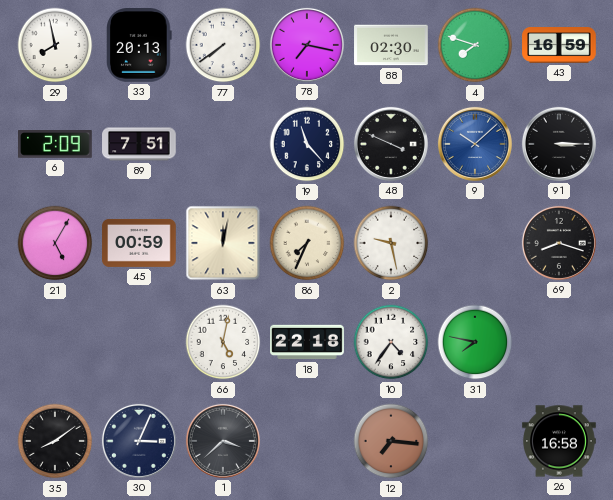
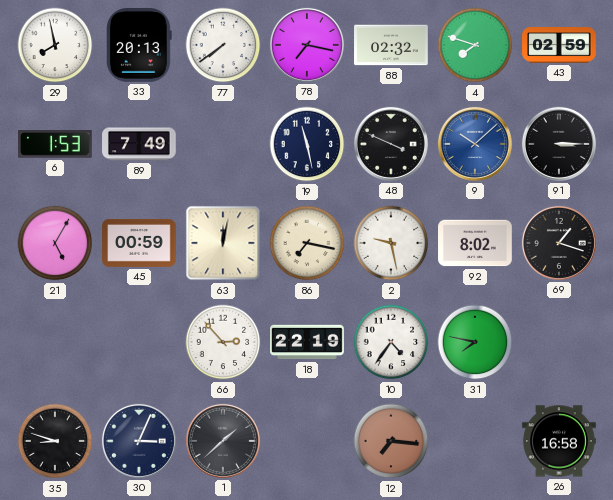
88: 02:30 -> 02:32
43: 16:59 -> 02:59
6: 2:09 -> 1:53
89: 7:51 -> 7:49
19: 11:23 -> 11:28
86: 7:34 -> 7:17
92: none -> 8:02
69: 8:18 -> 1:18
66: 5:02 -> 2:53
18: 22:18 -> 22:19
35: 8:09 -> 8:48
1: 3:38 -> 1:38
